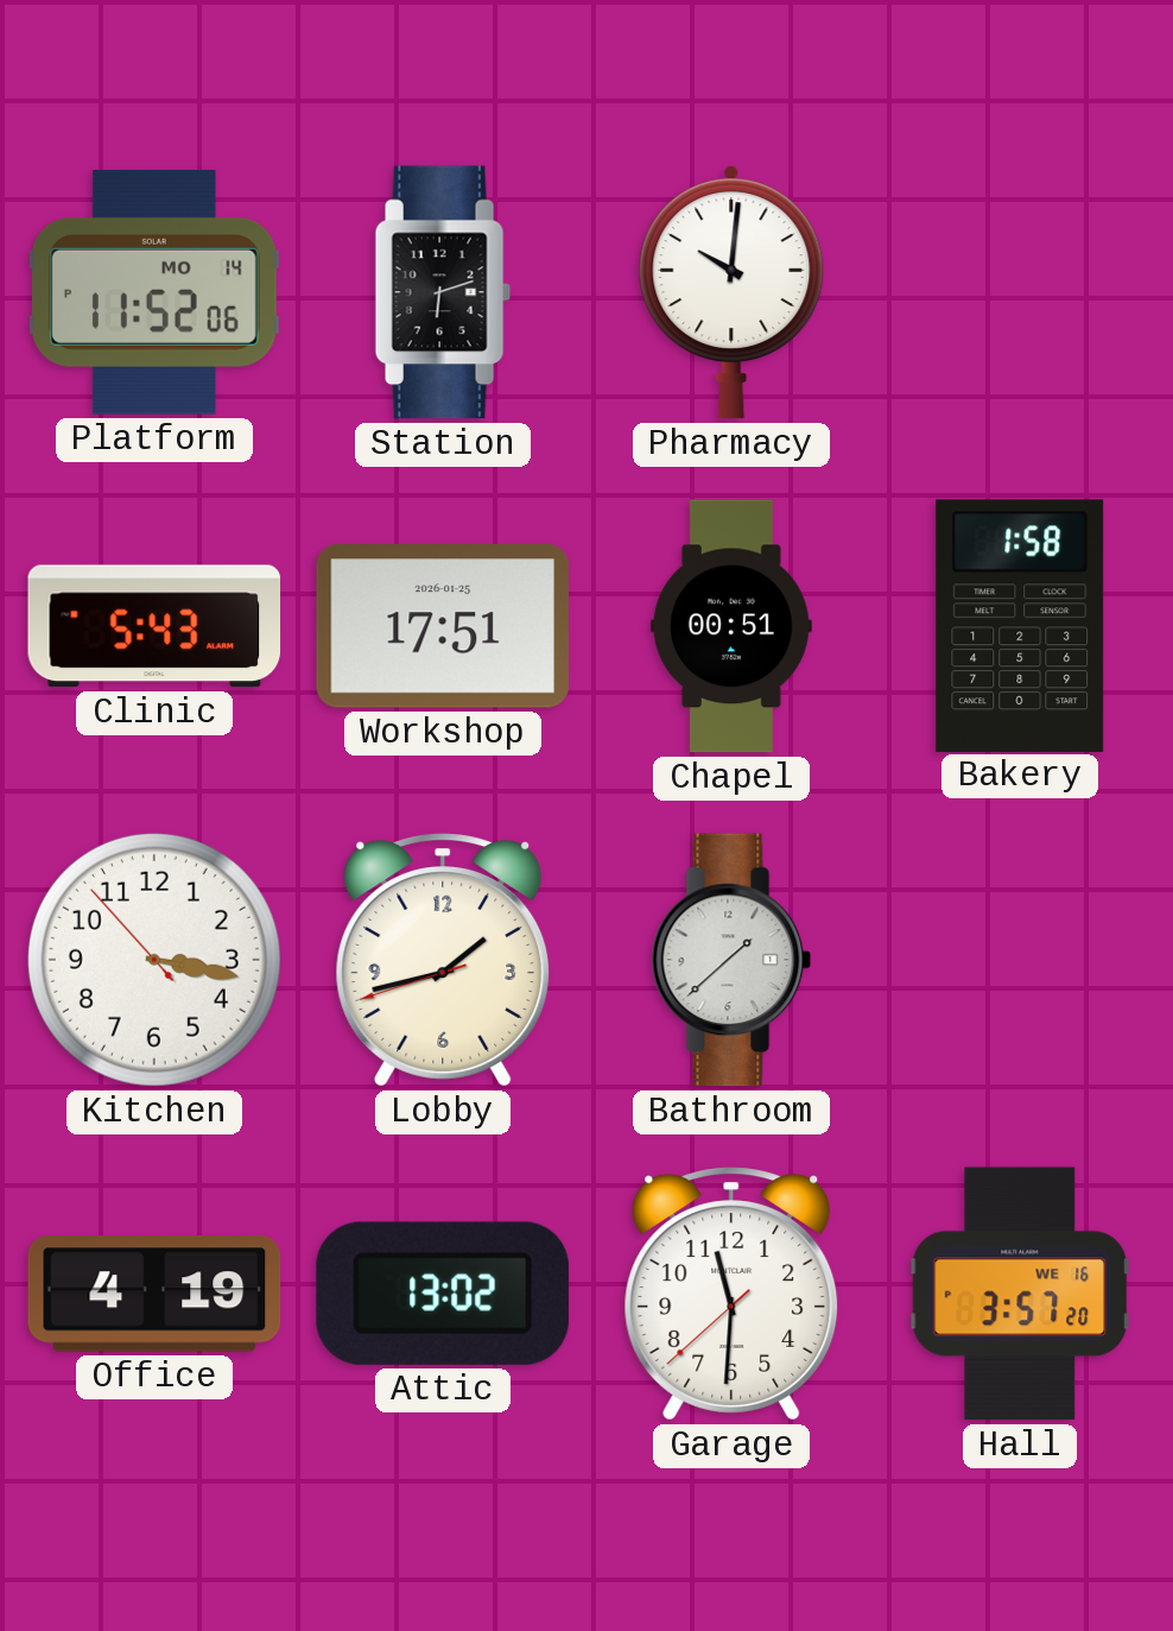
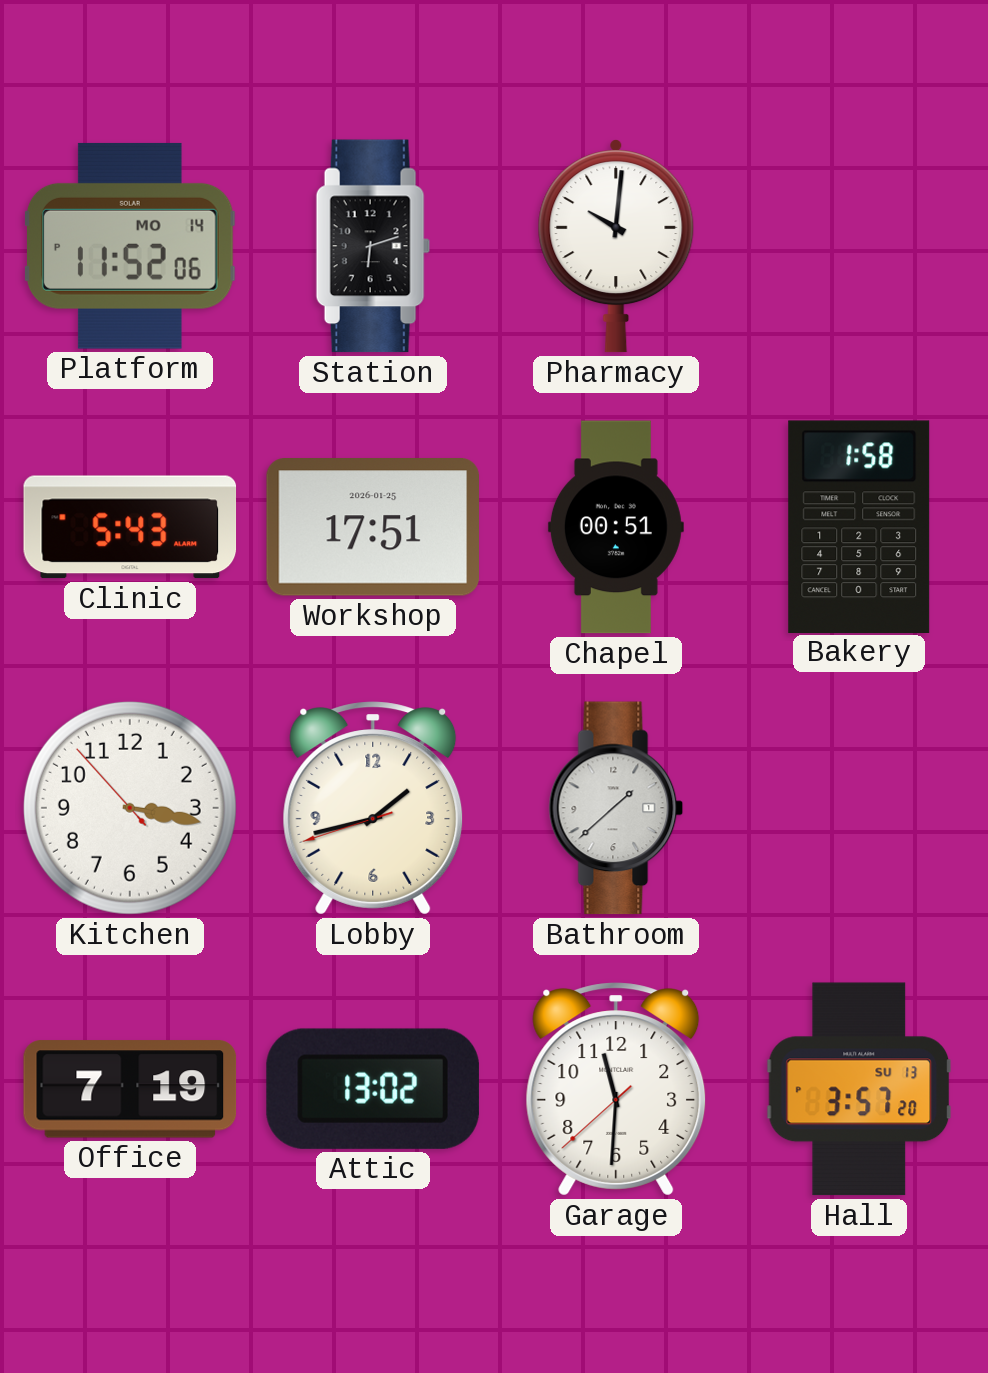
Office: 4:19 -> 7:19
Hall date: WE 16 -> SU 13
